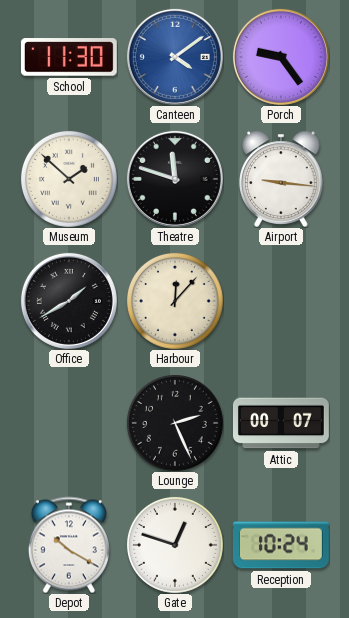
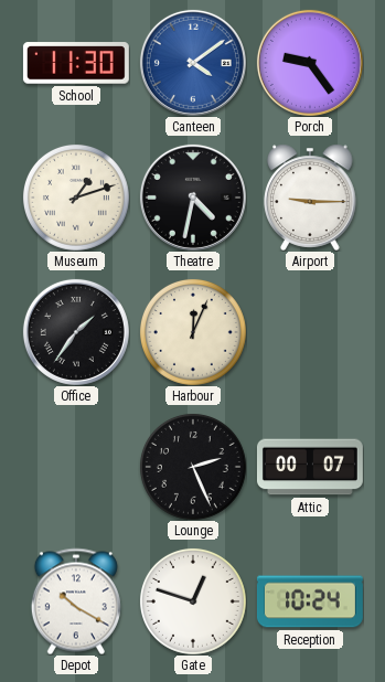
Museum: 1:52 -> 1:12
Theatre: 11:48 -> 4:32
Airport: 9:16 -> 9:15
Office: 1:40 -> 1:36
Harbour: 12:07 -> 12:04
